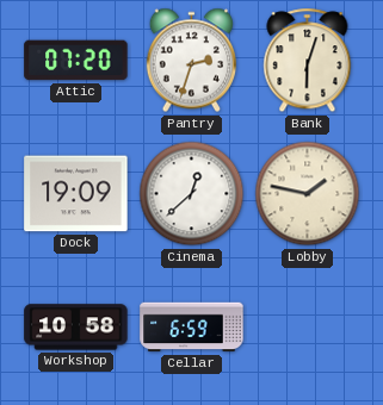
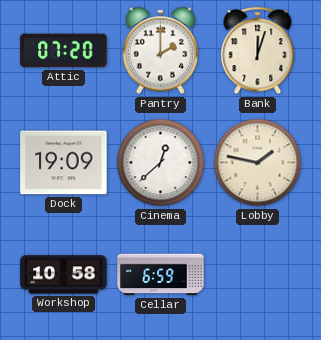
Pantry: 2:33 -> 2:00
Bank: 6:03 -> 12:03
